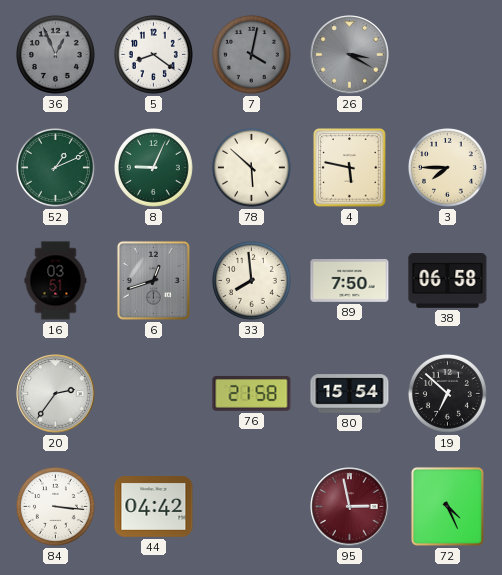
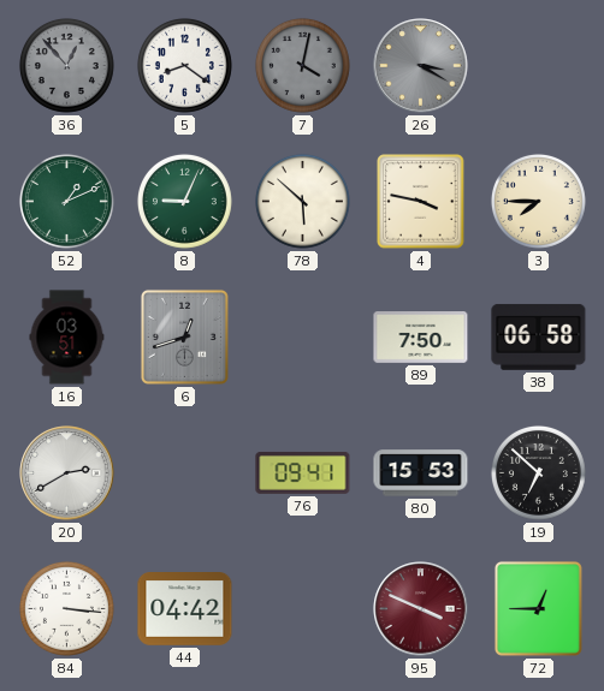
36: 12:56 -> 12:53
4: 5:47 -> 3:47
33: 7:59 -> none
20: 2:36 -> 2:40
76: 21:58 -> 09:41
80: 15:54 -> 15:53
95: 2:58 -> 3:49
72: 4:26 -> 12:45
